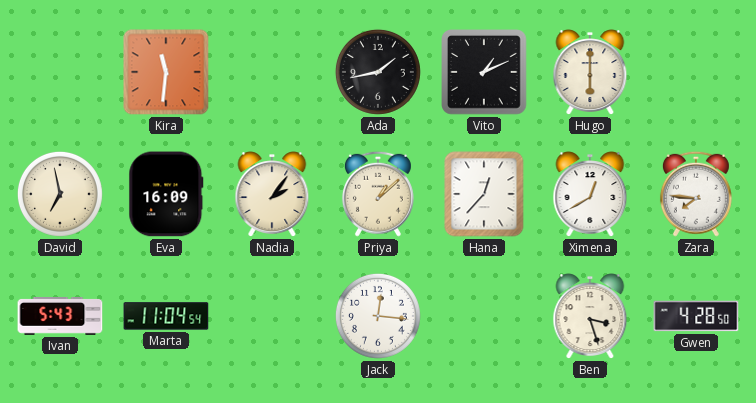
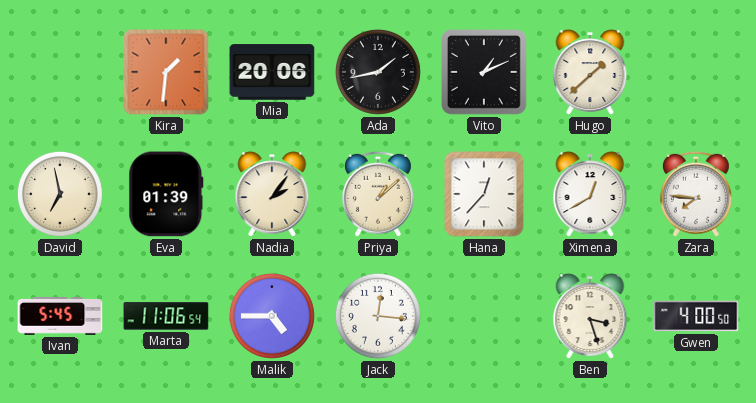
Kira: 11:31 -> 1:31
Mia: none -> 20:06
Hugo: 6:00 -> 1:38
Eva: 16:09 -> 01:39
Ivan: 5:43 -> 5:45
Marta: 11:04 -> 11:06
Malik: none -> 4:45
Gwen: 4:28 -> 4:00
